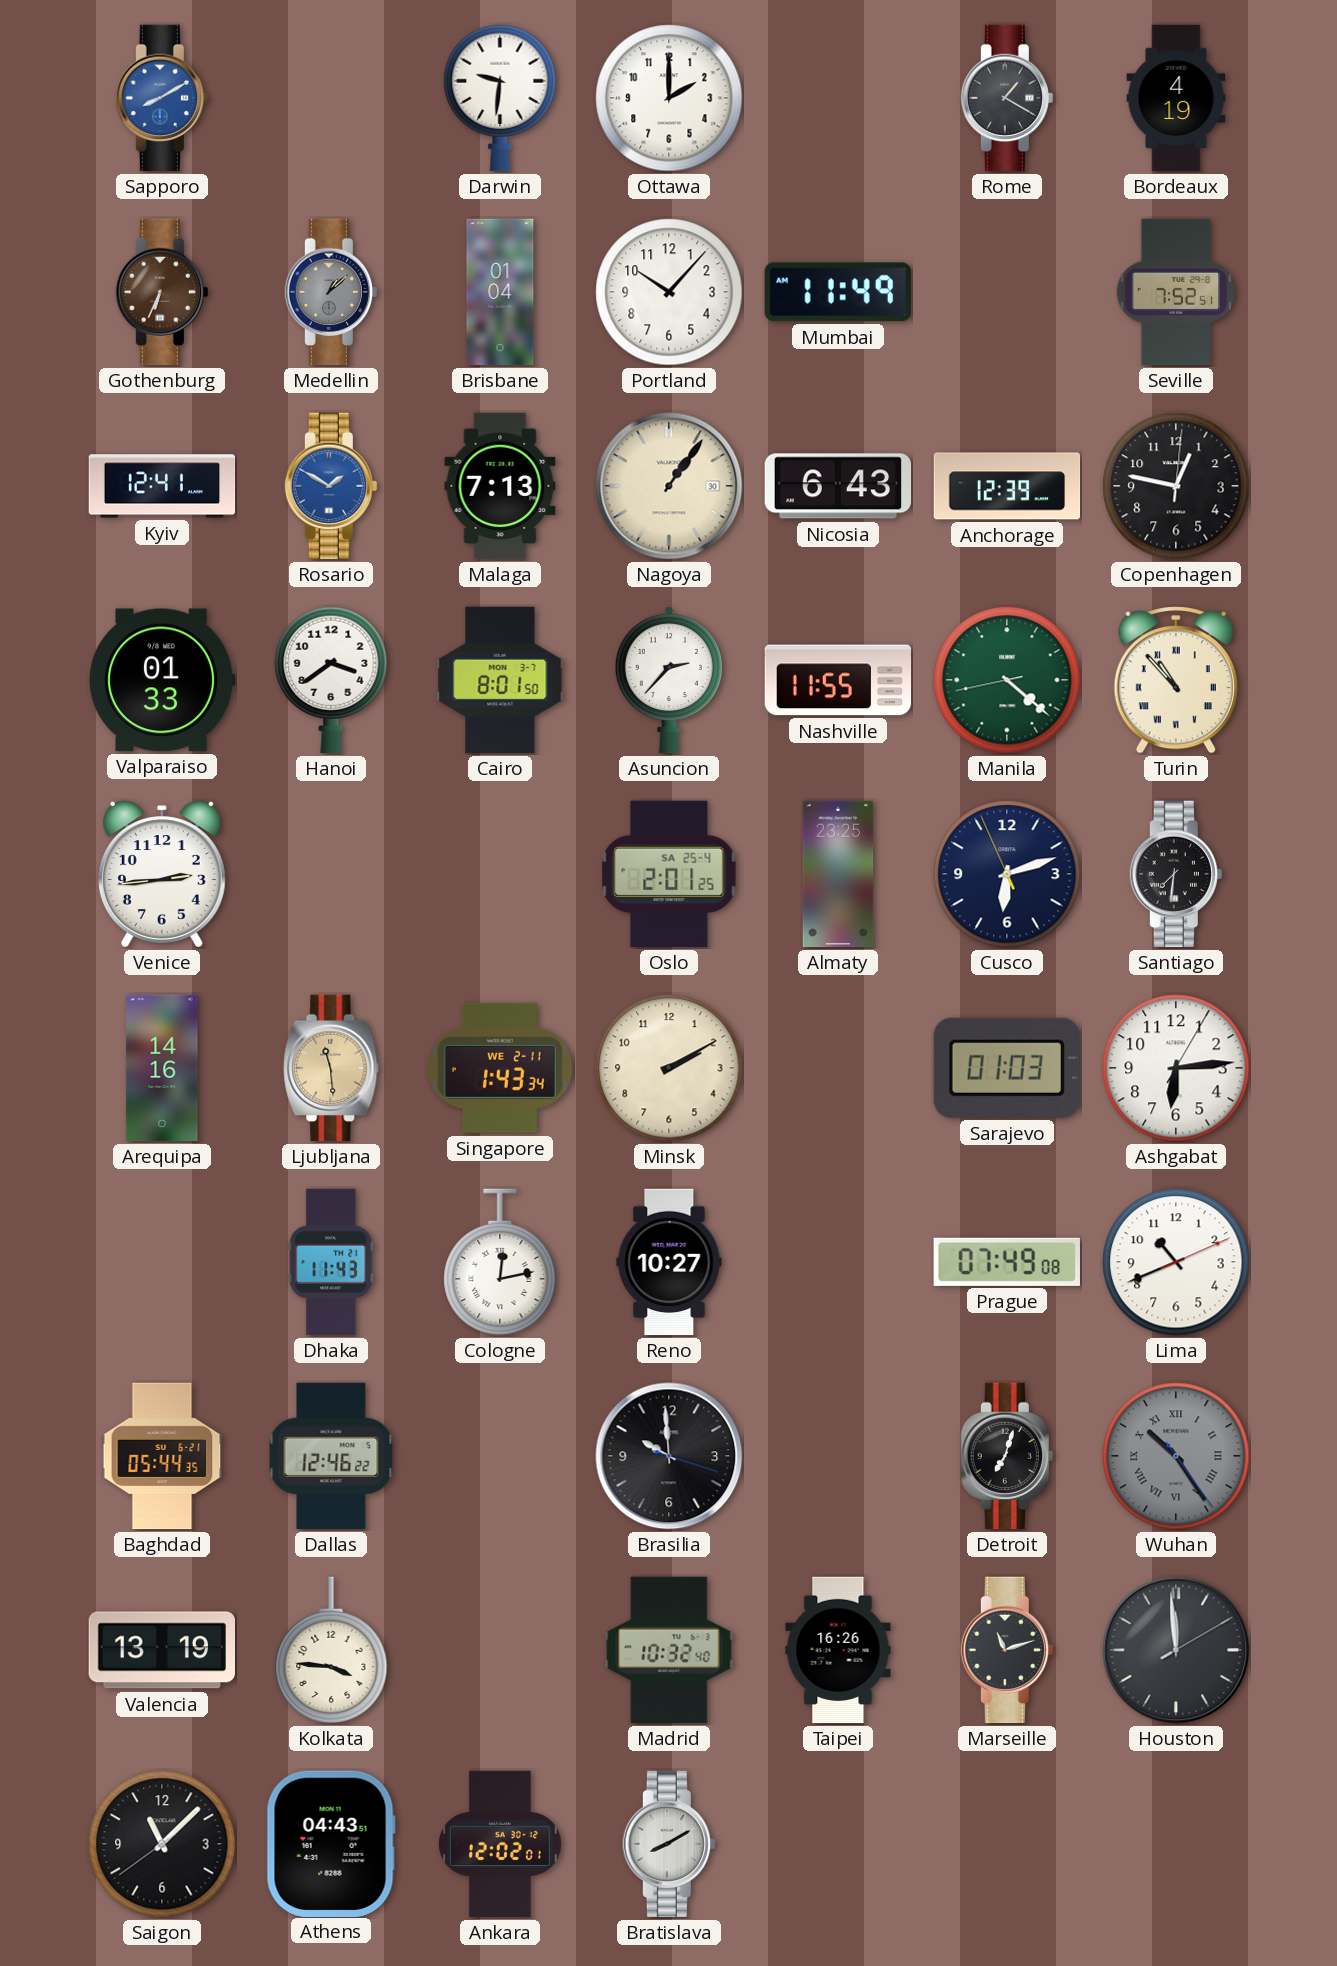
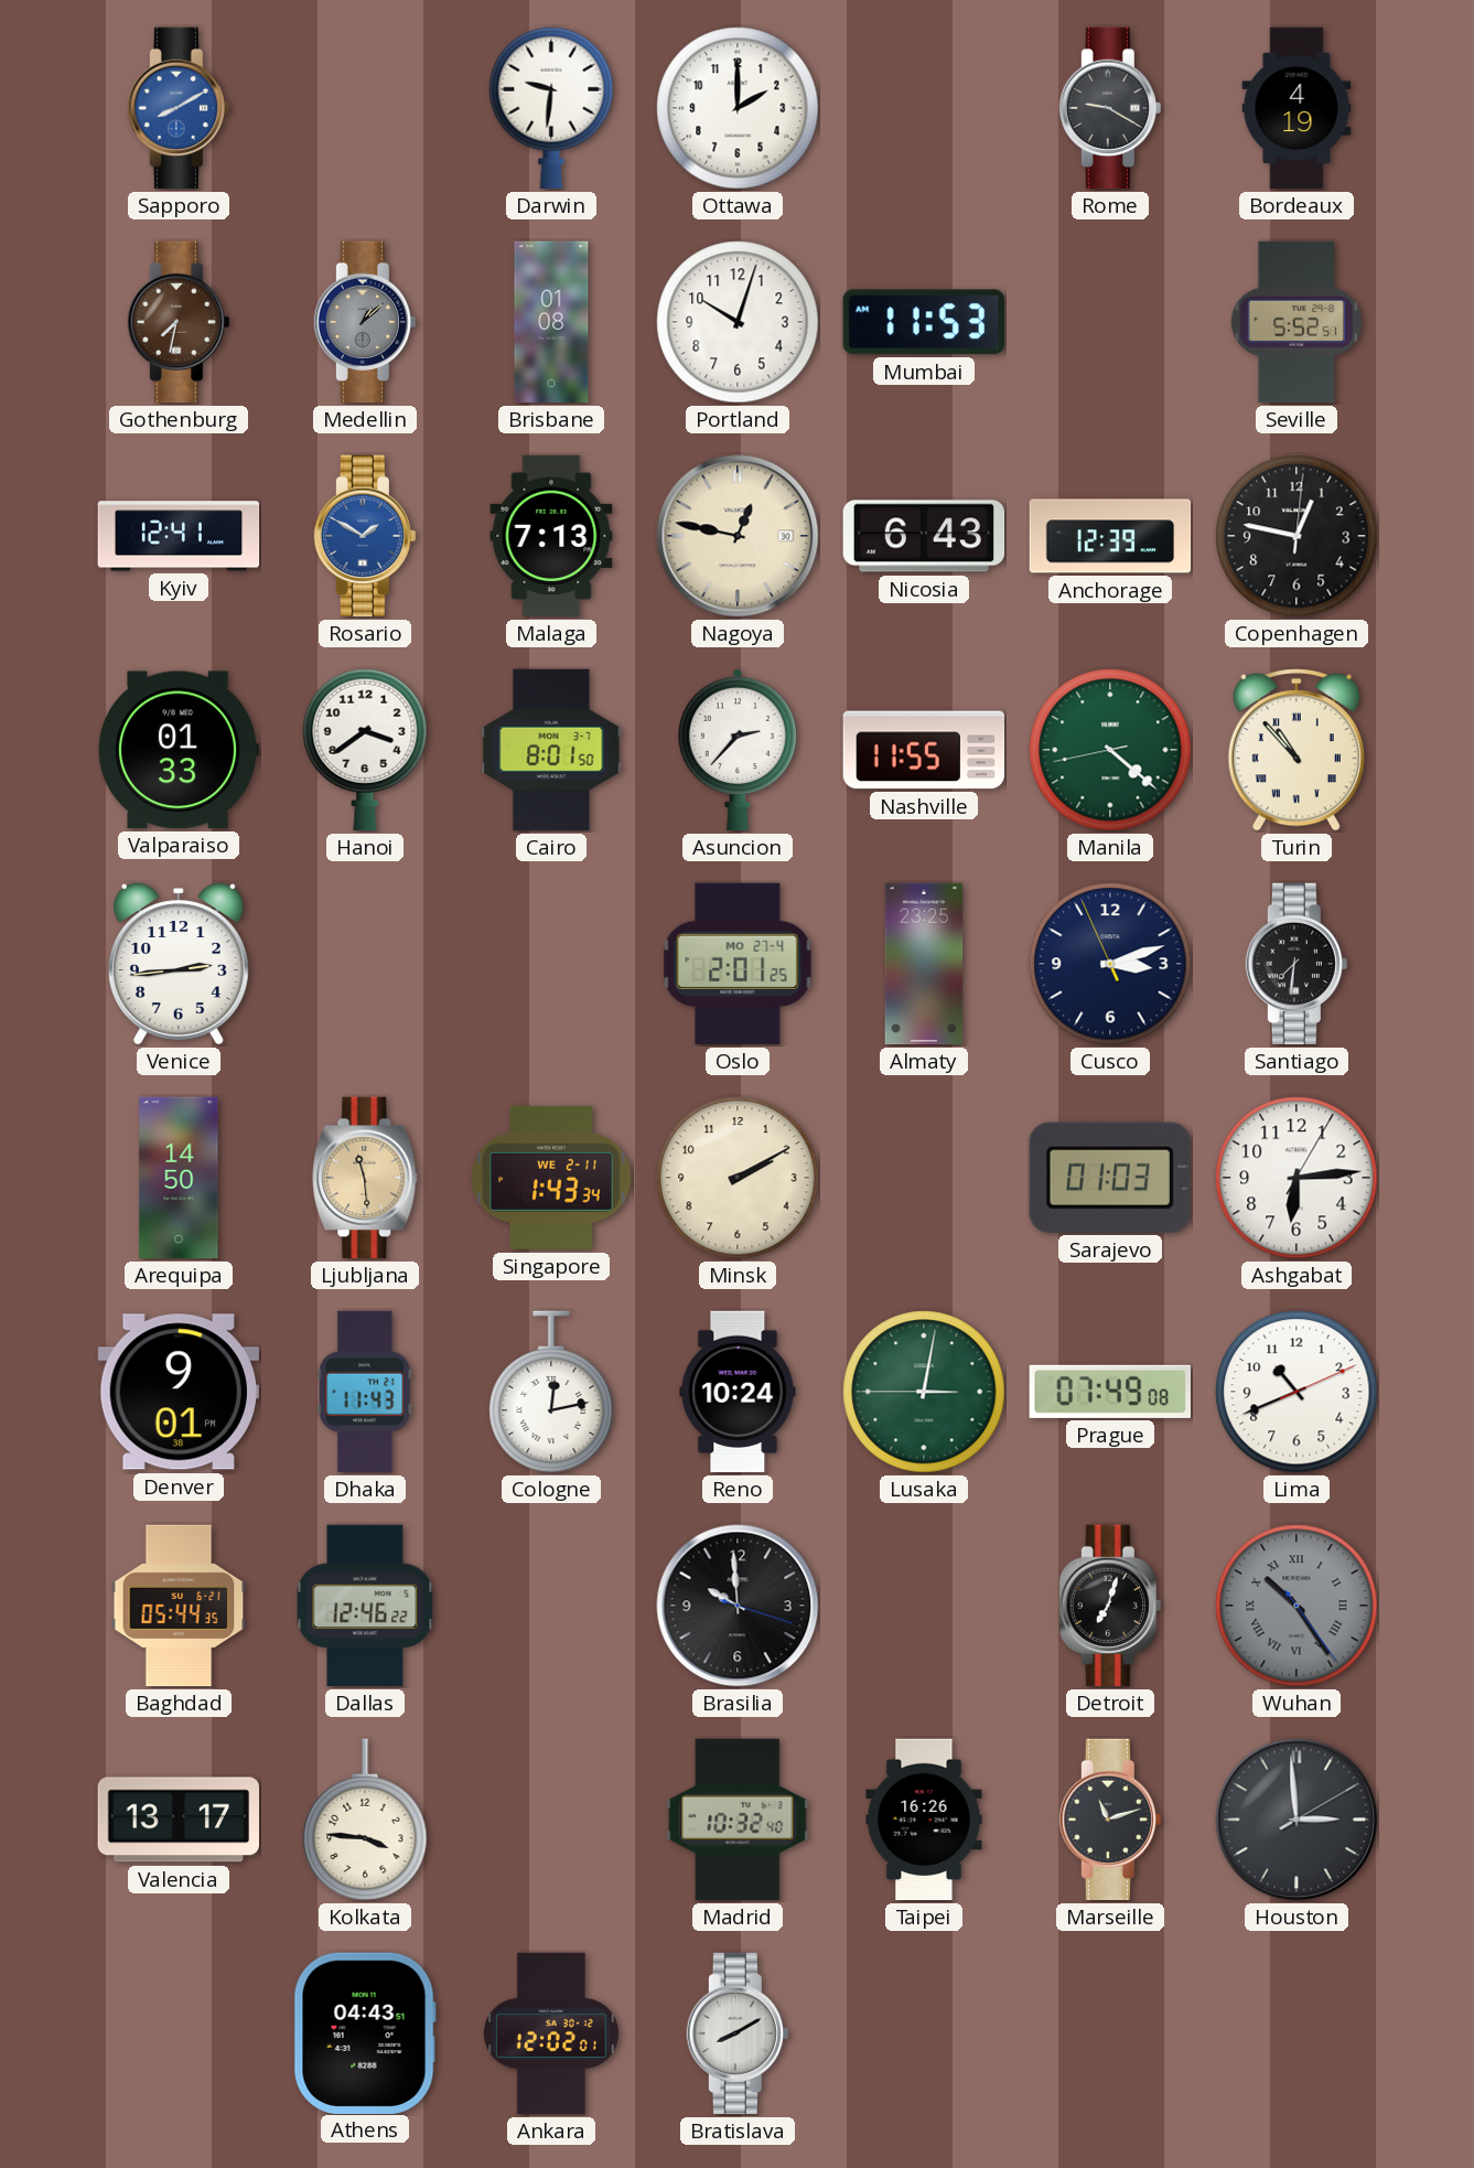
Rome: 1:20 -> 9:20
Gothenburg: 6:34 -> 7:32
Brisbane: 01:04 -> 01:08
Portland: 10:07 -> 10:03
Mumbai: 11:49 -> 11:53
Seville: 7:52 -> 5:52
Nagoya: 1:06 -> 12:47
Oslo date: SA 25-4 -> MO 27-4
Cusco: 6:11 -> 3:11
Arequipa: 14:16 -> 14:50
Denver: none -> 9:01
Reno: 10:27 -> 10:24
Lusaka: none -> 3:01
Valencia: 13:19 -> 13:17
Houston: 11:59 -> 2:59
Saigon: 11:07 -> none
